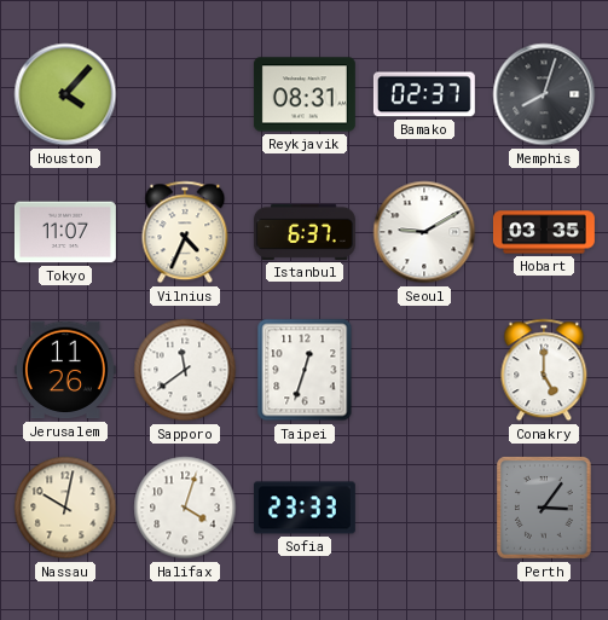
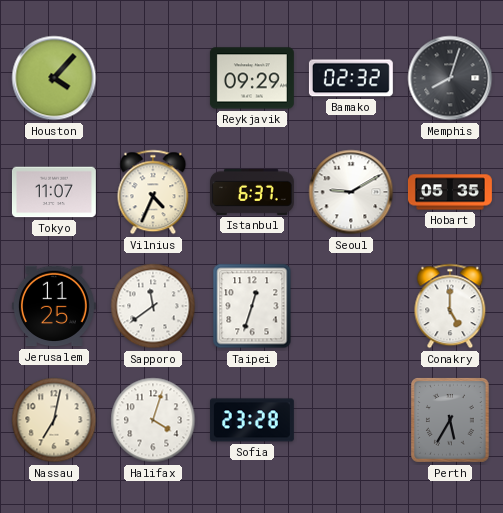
Reykjavik: 08:31 -> 09:29
Bamako: 02:37 -> 02:32
Hobart: 03:35 -> 05:35
Jerusalem: 11:26 -> 11:25
Nassau: 10:02 -> 7:02
Sofia: 23:33 -> 23:28
Perth: 3:06 -> 5:35
